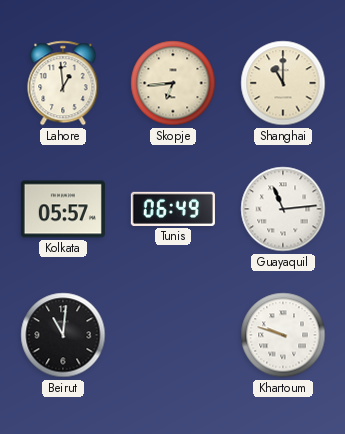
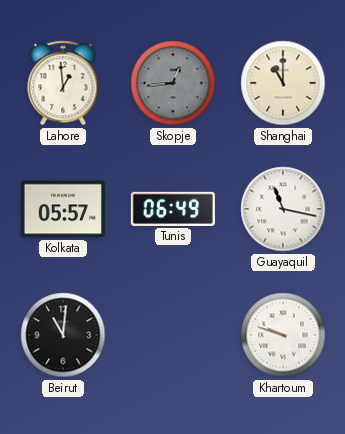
Skopje: 6:44 -> 12:44
Skopje dial: cream -> grey
Guayaquil: 11:14 -> 11:17
